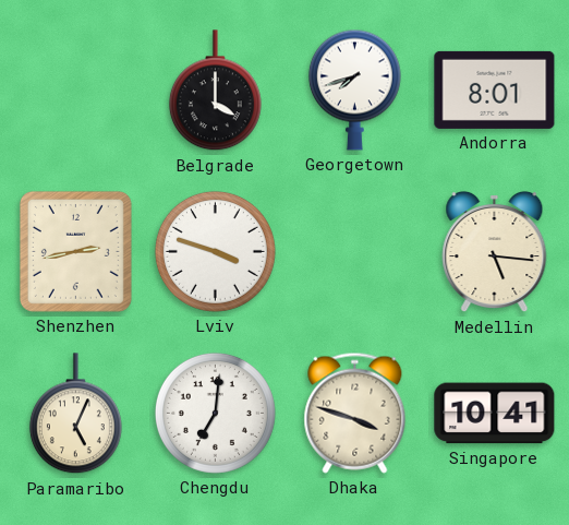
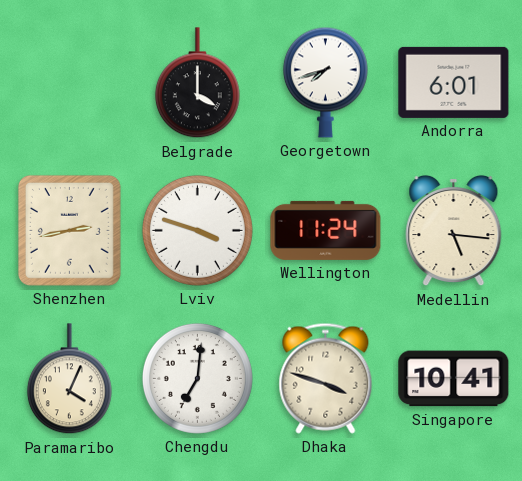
Andorra: 8:01 -> 6:01
Wellington: none -> 11:24
Paramaribo: 5:04 -> 4:04
